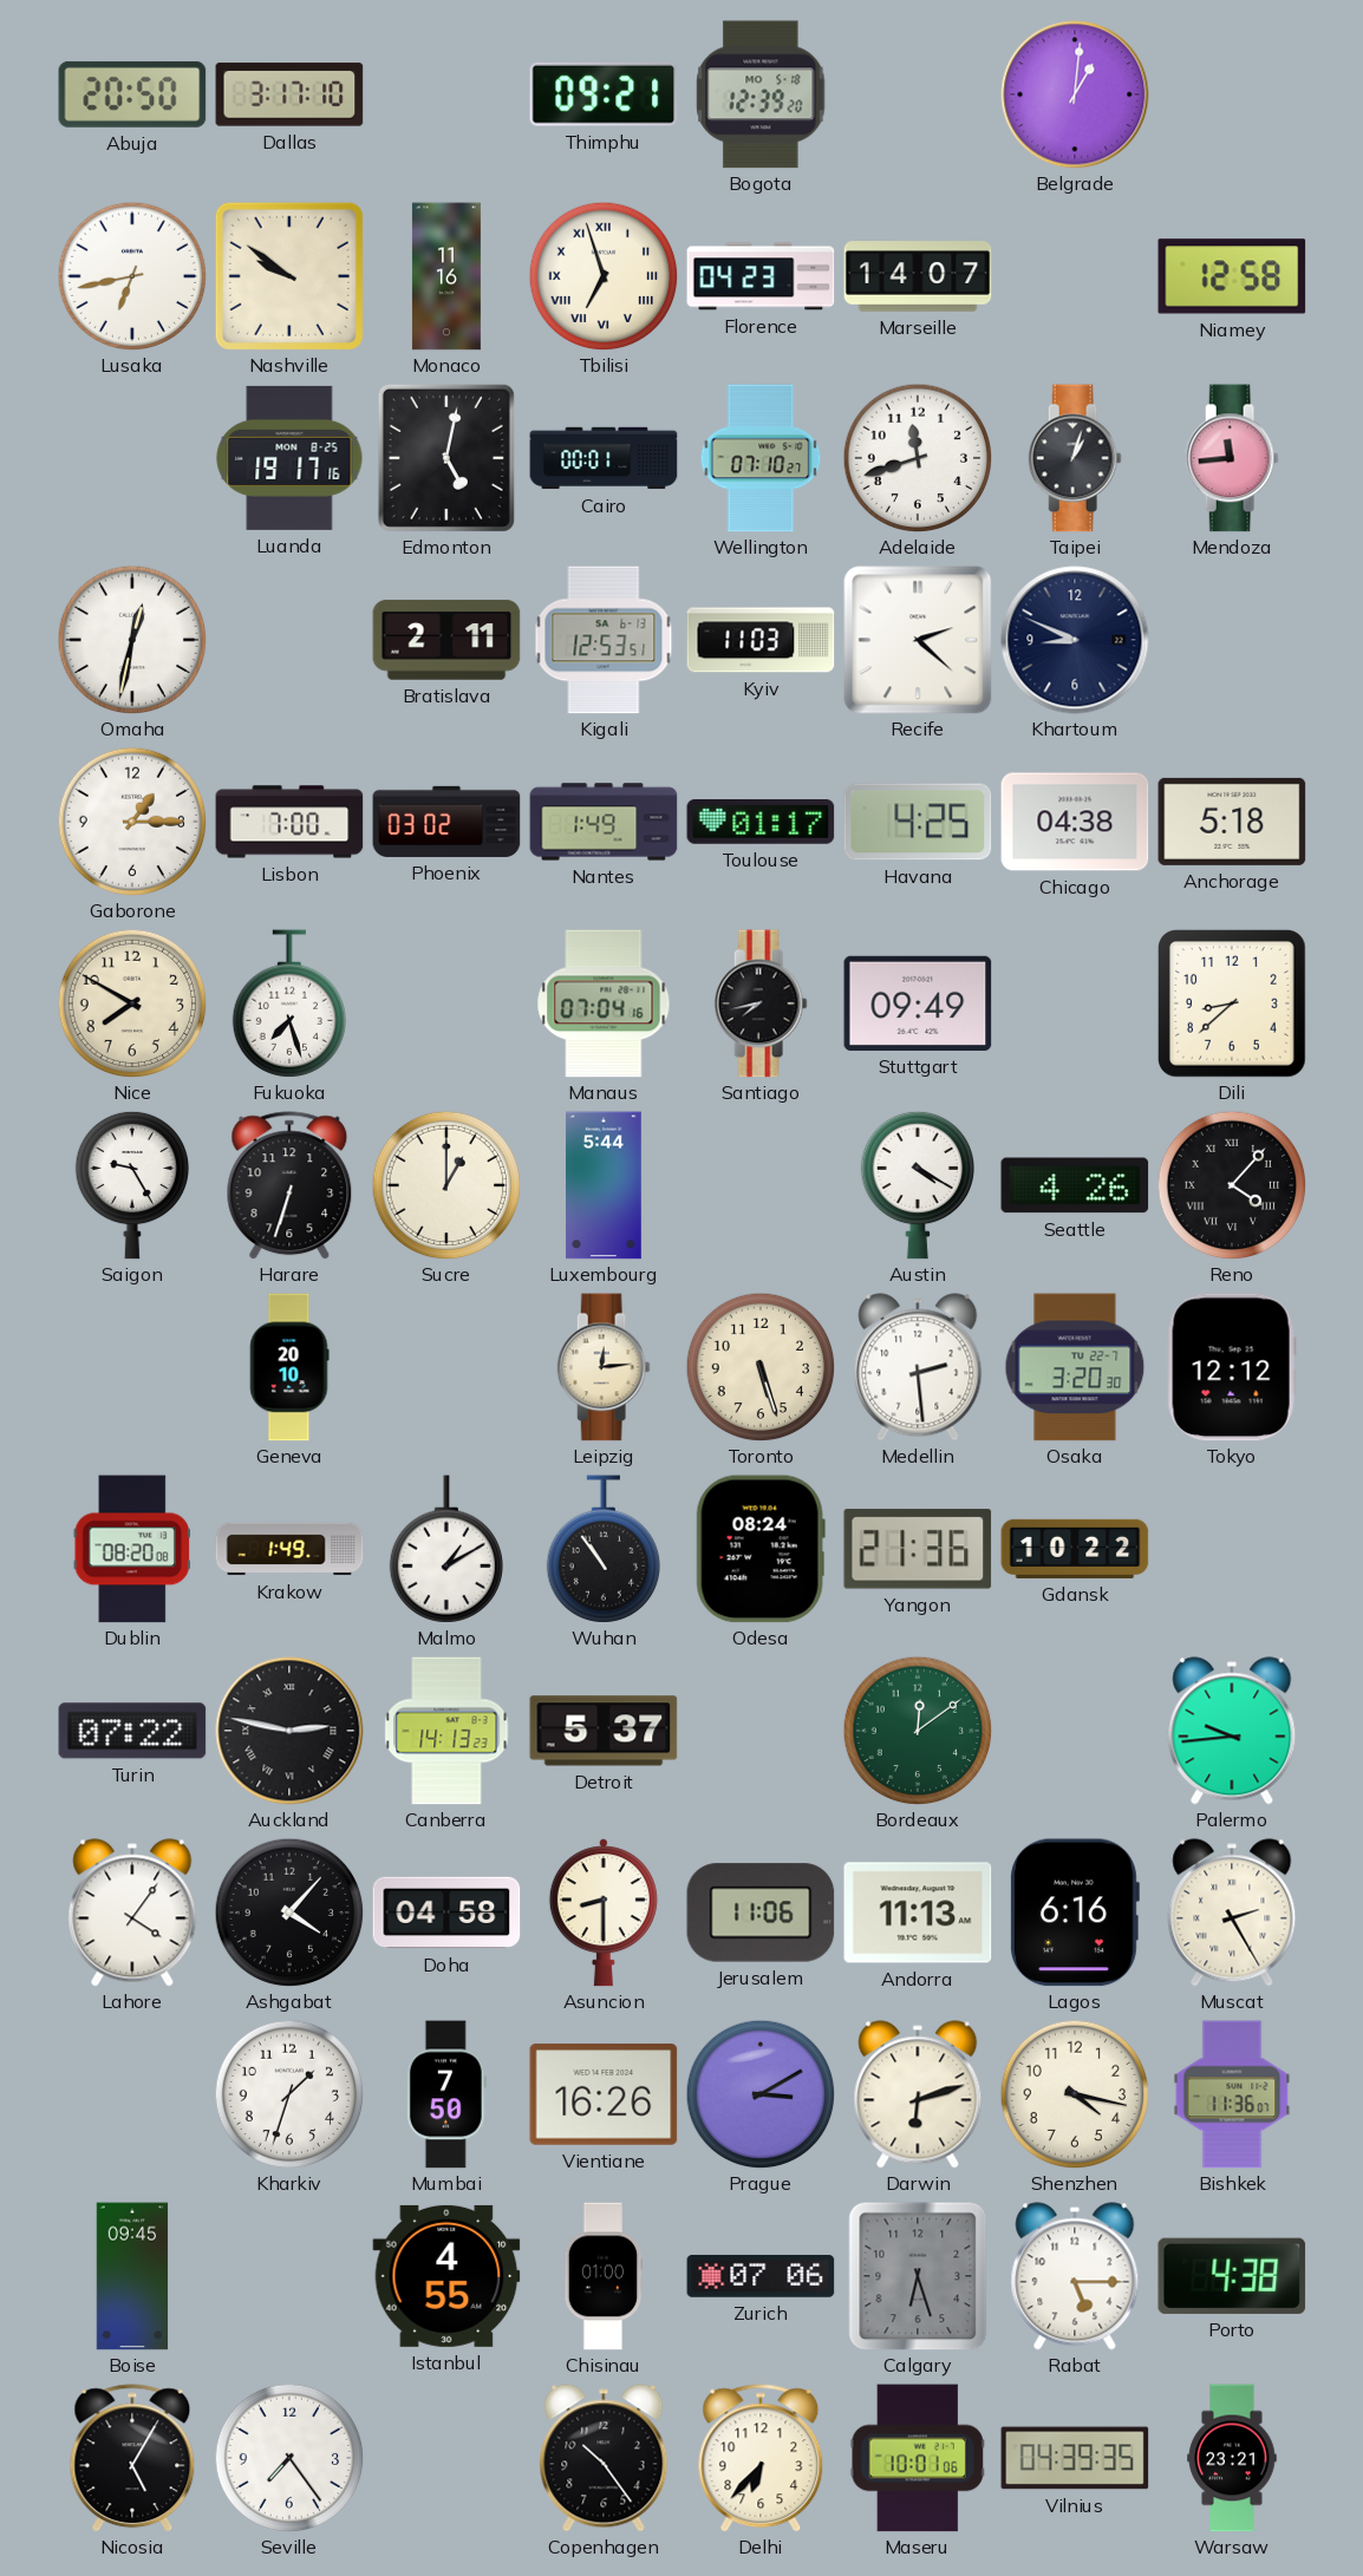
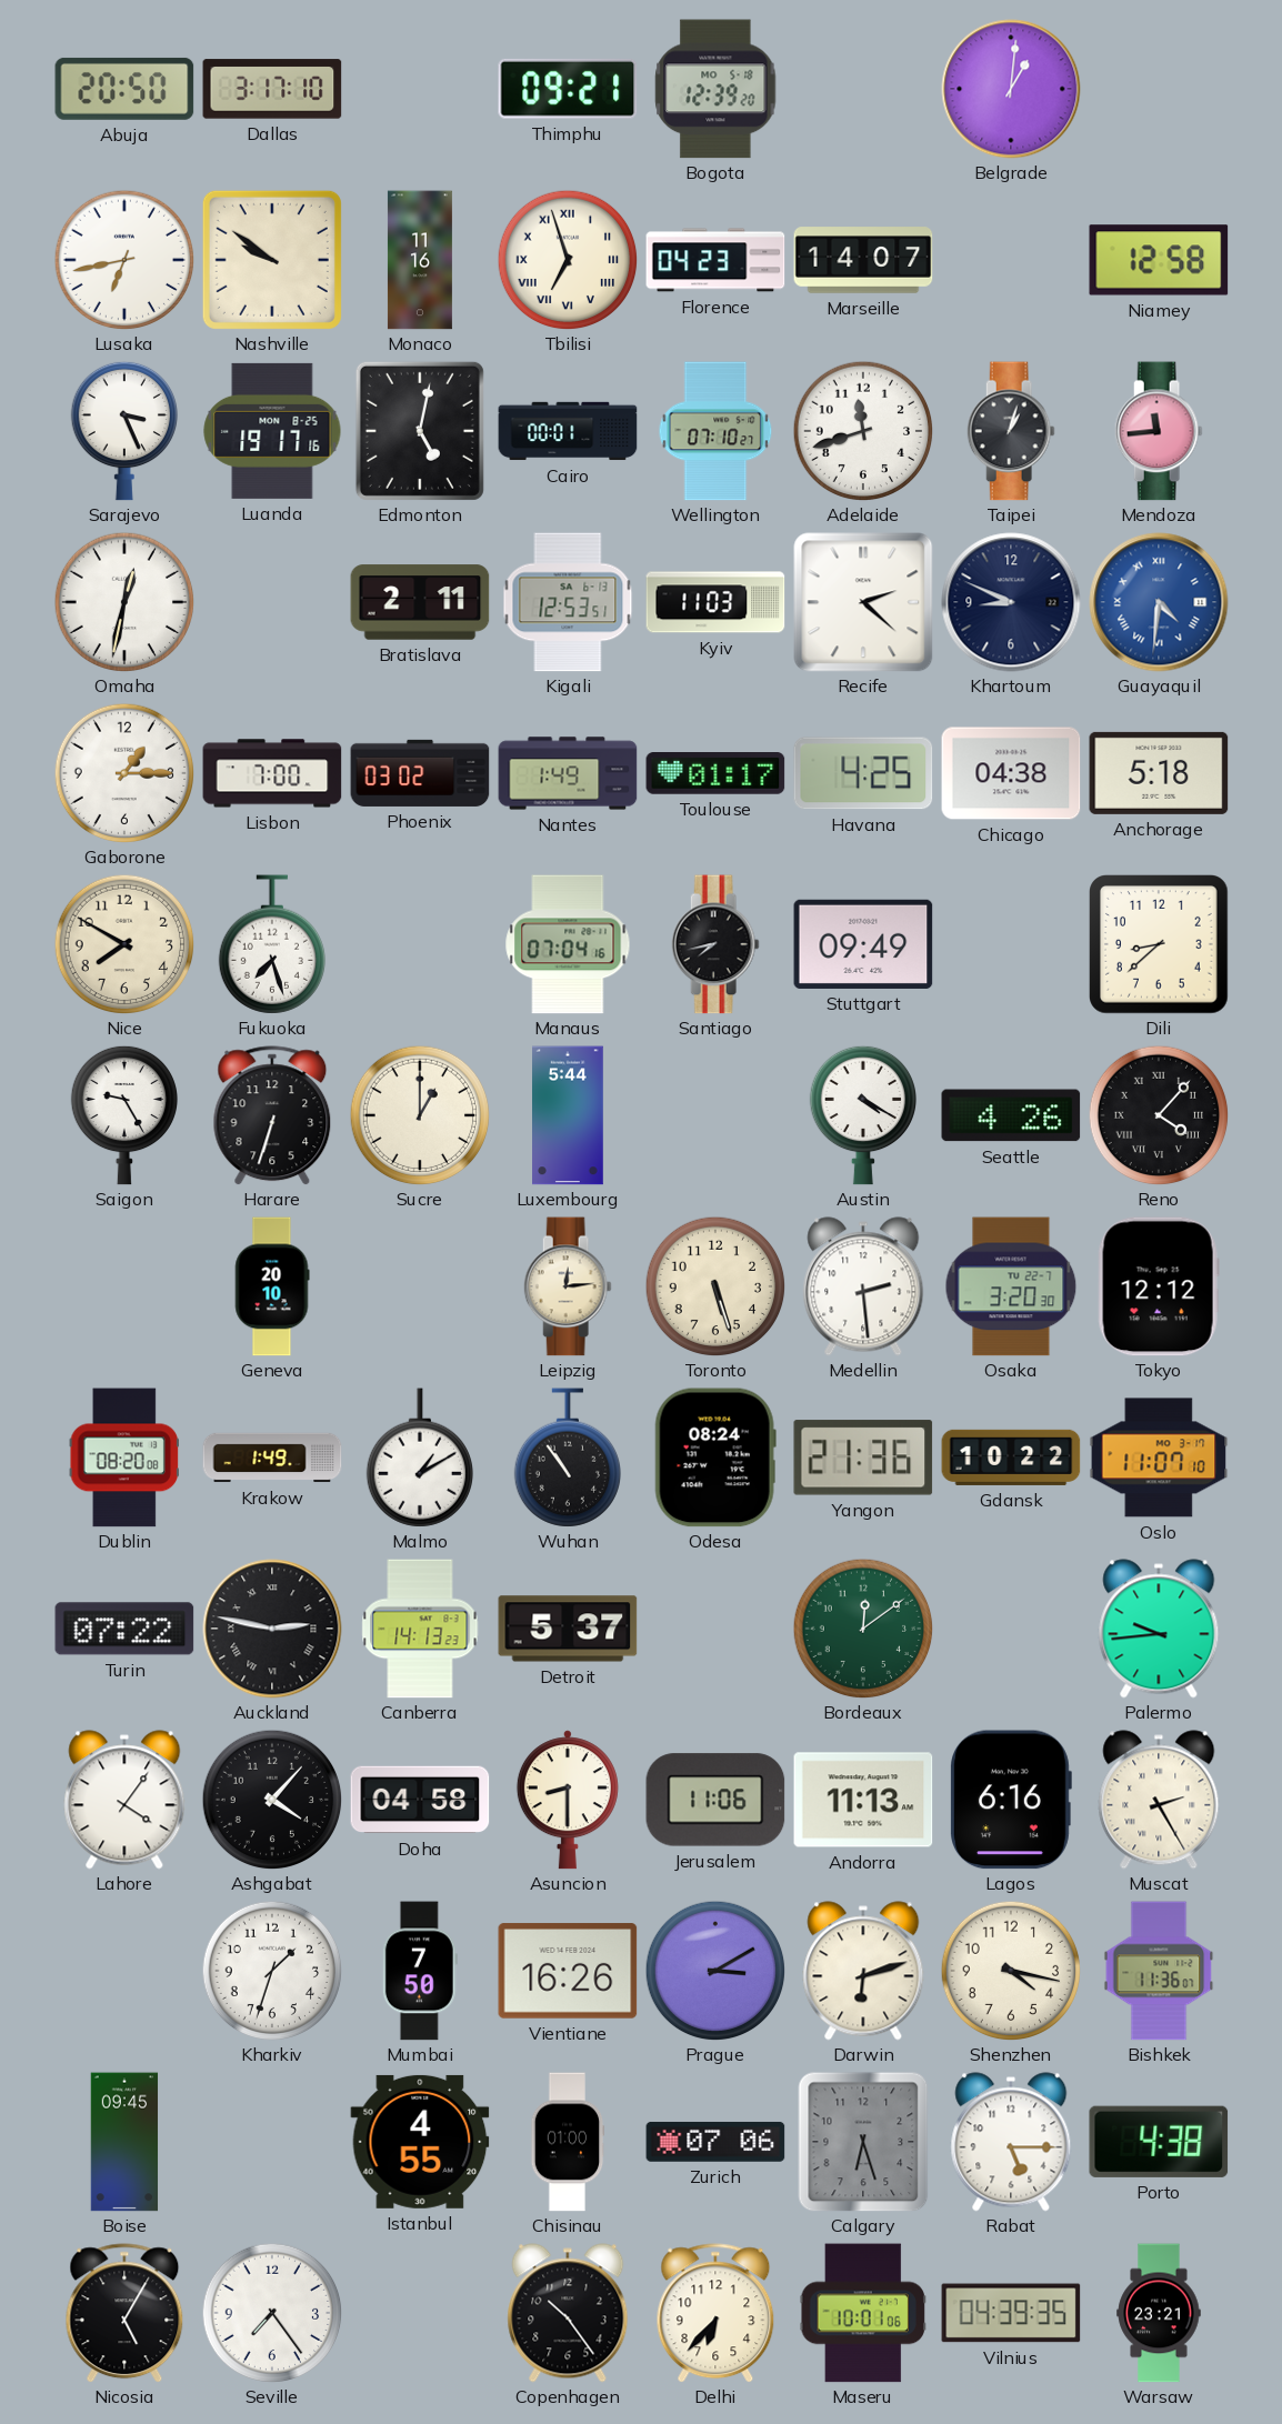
Sarajevo: none -> 3:26
Guayaquil: none -> 4:31
Oslo: none -> 11:07
